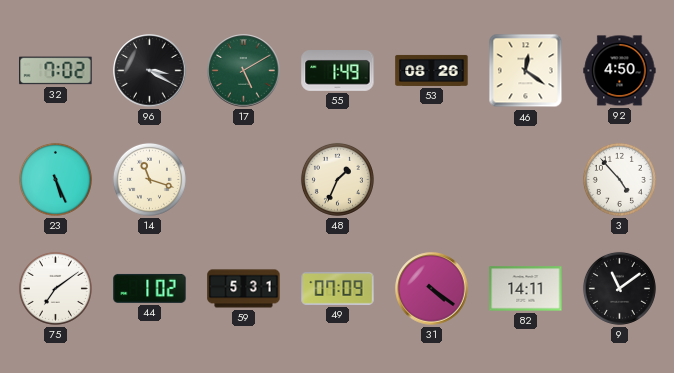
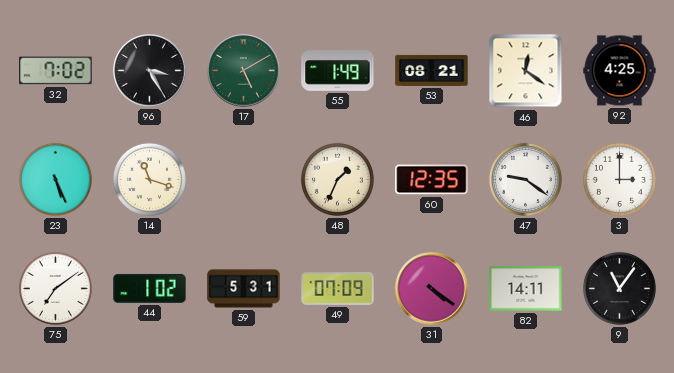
96: 3:20 -> 3:25
53: 08:26 -> 08:21
92: 4:50 -> 4:25
60: none -> 12:35
47: none -> 9:21
3: 4:53 -> 3:00
9: 11:09 -> 11:06
